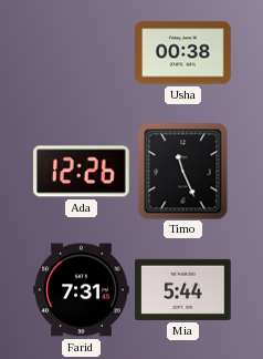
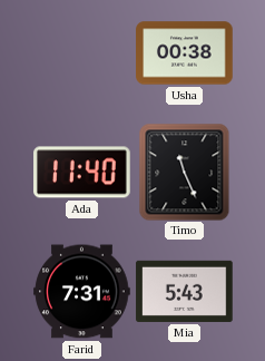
Ada: 12:26 -> 11:40
Mia: 5:44 -> 5:43
